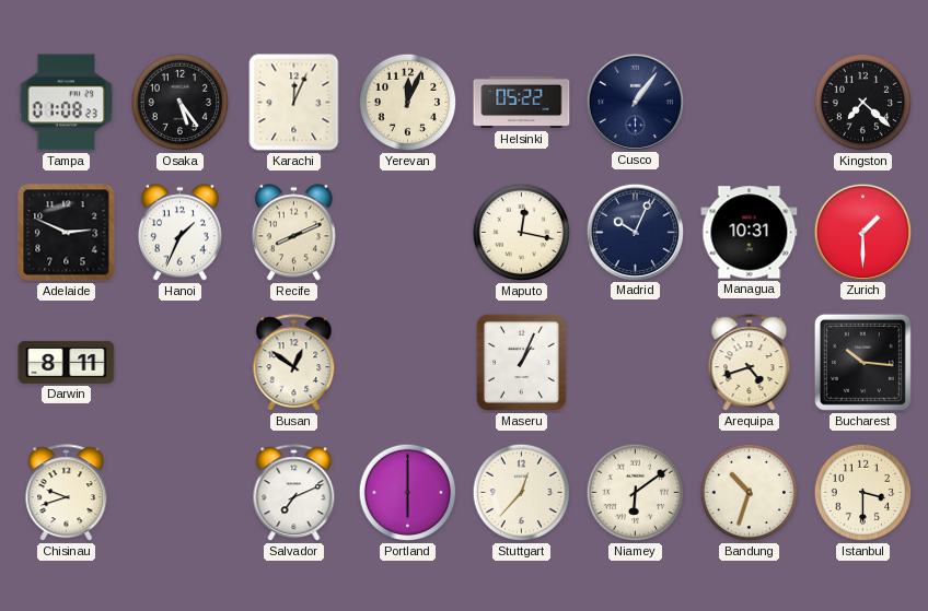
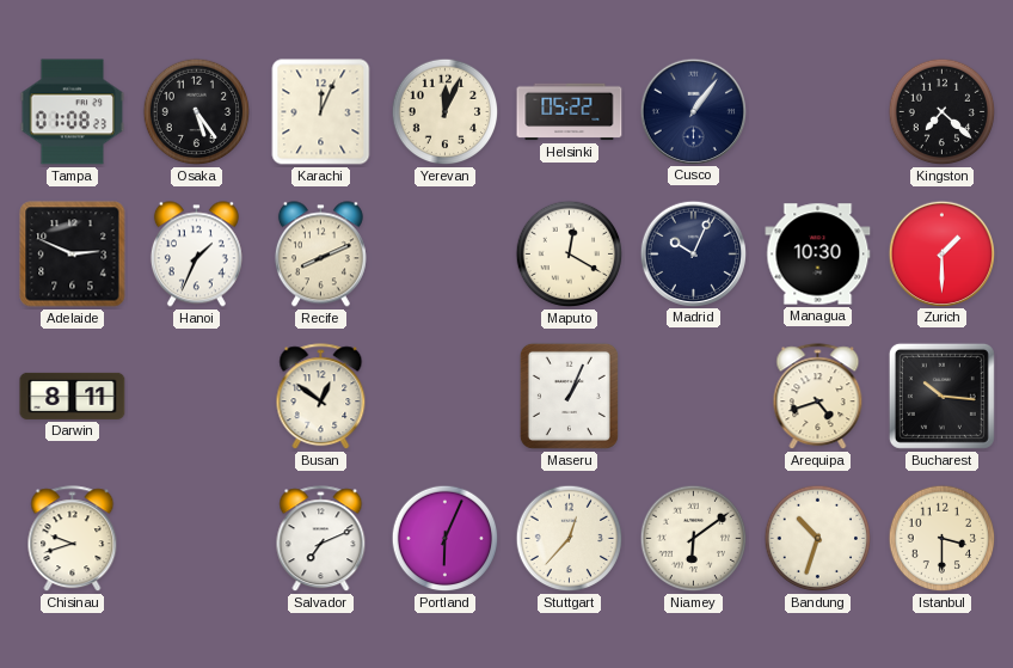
Maputo: 12:17 -> 12:20
Managua: 10:31 -> 10:30
Portland: 6:00 -> 6:04
